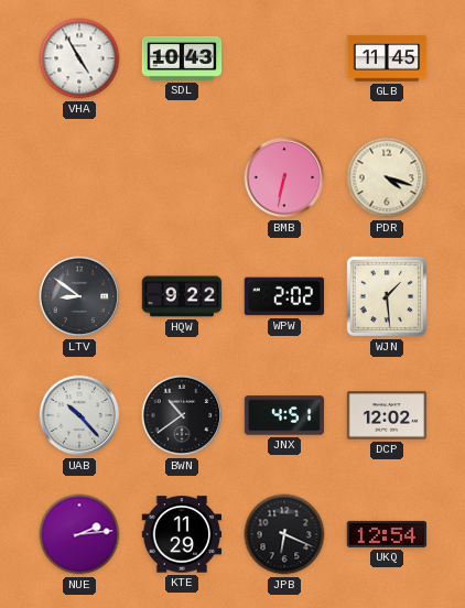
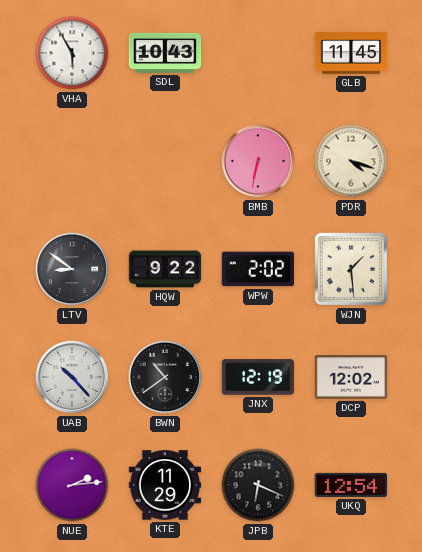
VHA: 4:55 -> 5:55
JNX: 4:51 -> 12:19
